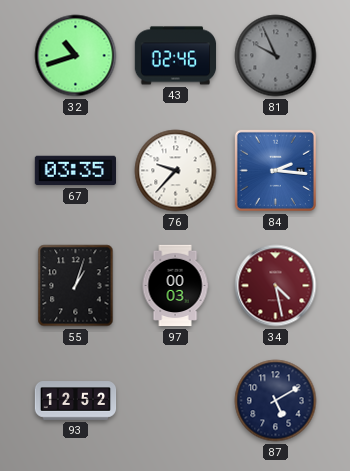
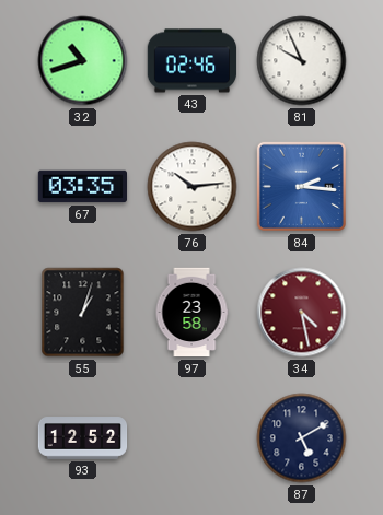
81 dial: grey -> white
76: 9:37 -> 10:14
97: 00:03 -> 23:58
